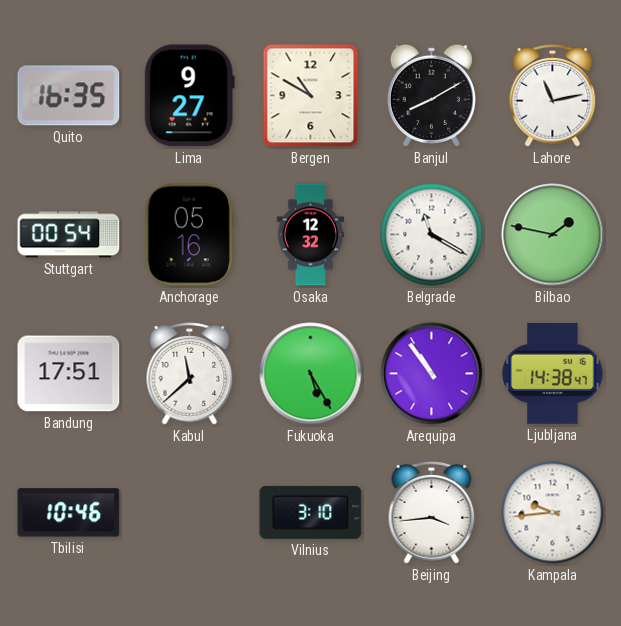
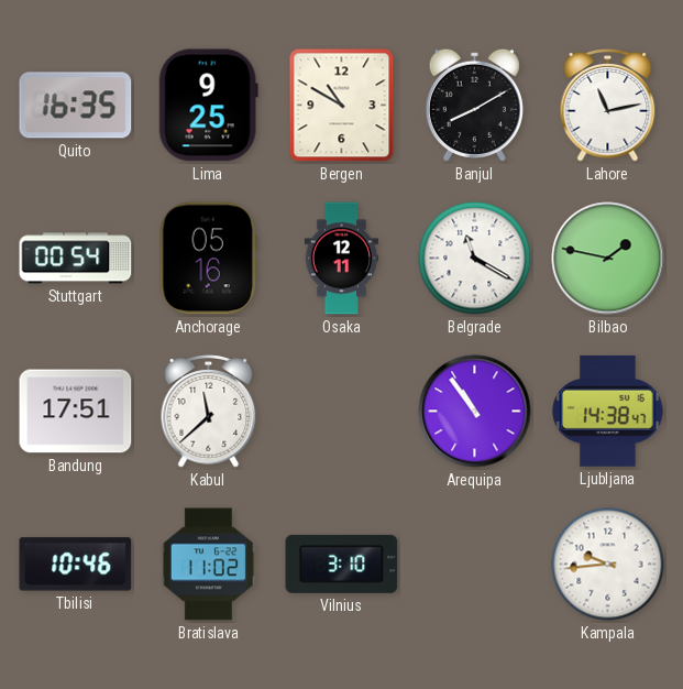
Lima: 9:27 -> 9:25
Osaka: 12:32 -> 12:11
Fukuoka: 5:25 -> none
Bratislava: none -> 11:02
Beijing: 3:44 -> none
